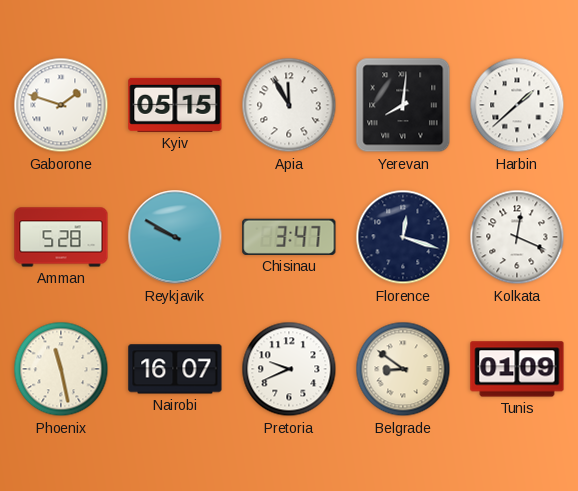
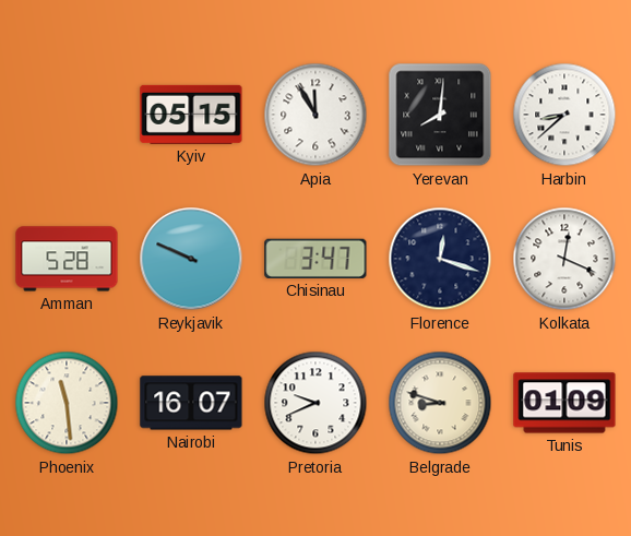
Gaborone: 1:48 -> none
Harbin: 1:38 -> 8:38
Reykjavik: 9:50 -> 9:49
Phoenix: 11:28 -> 11:29
Belgrade: 8:51 -> 8:48
